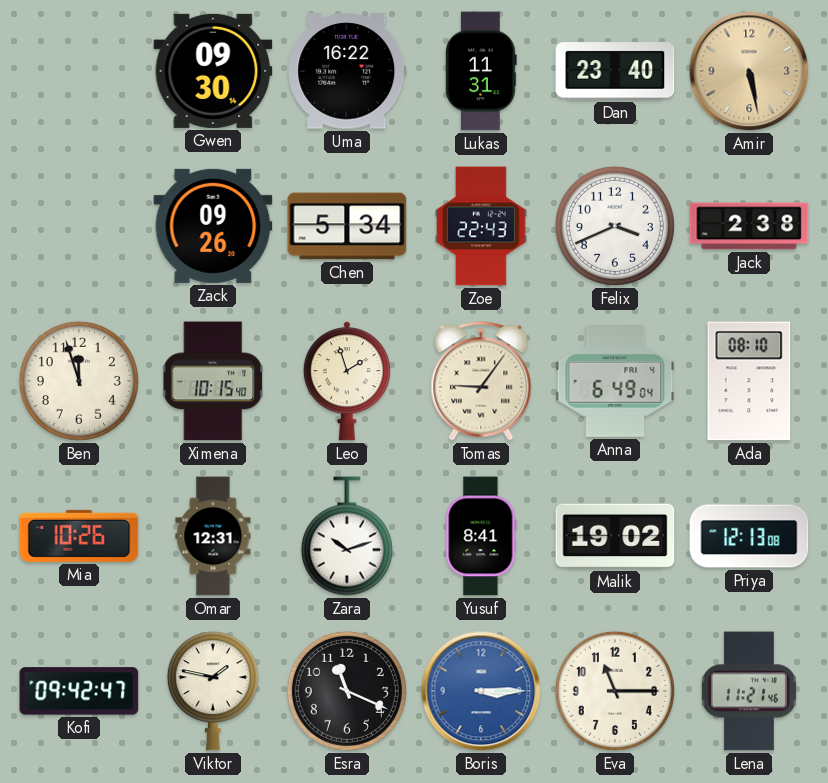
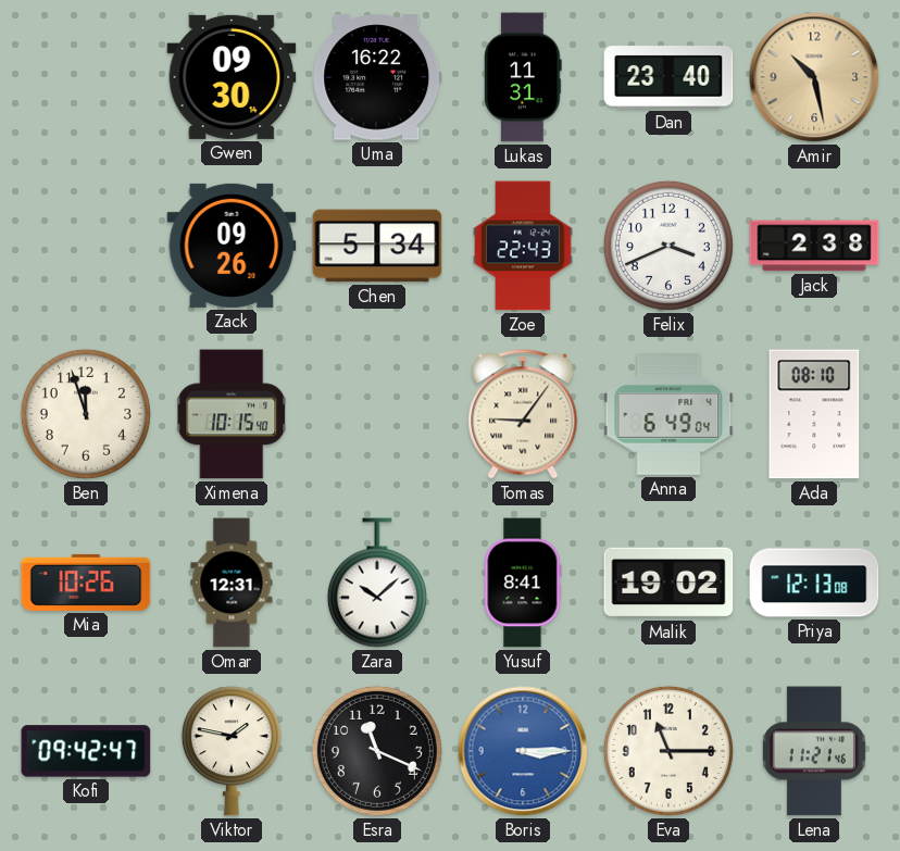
Amir: 5:28 -> 10:28
Leo: 1:57 -> none
Zara: 10:12 -> 10:08
